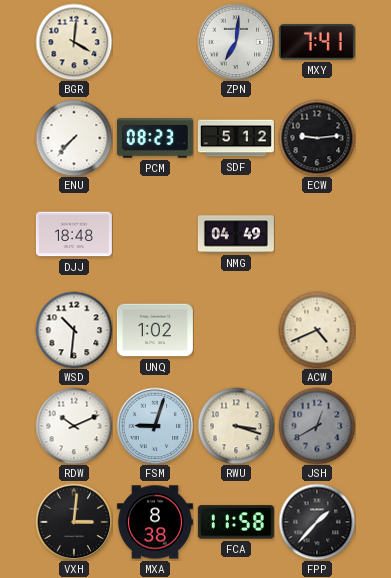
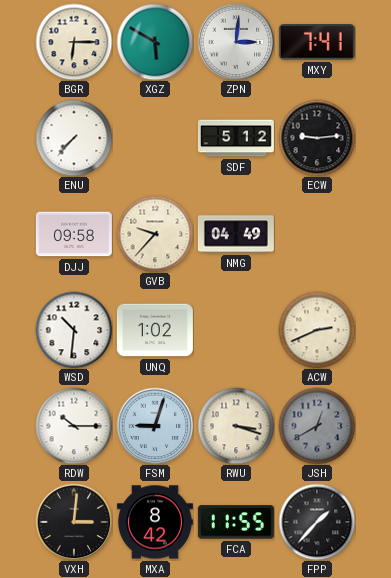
BGR: 4:01 -> 6:15
XGZ: none -> 5:50
ZPN: 7:01 -> 3:01
PCM: 08:23 -> none
DJJ: 18:48 -> 09:58
GVB: none -> 9:37
ACW: 4:41 -> 2:41
RDW: 10:11 -> 10:15
MXA: 8:38 -> 8:42
FCA: 11:58 -> 11:55
